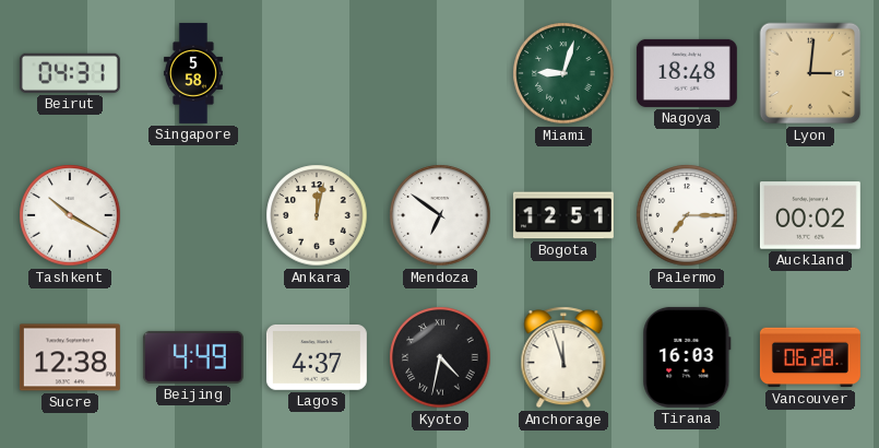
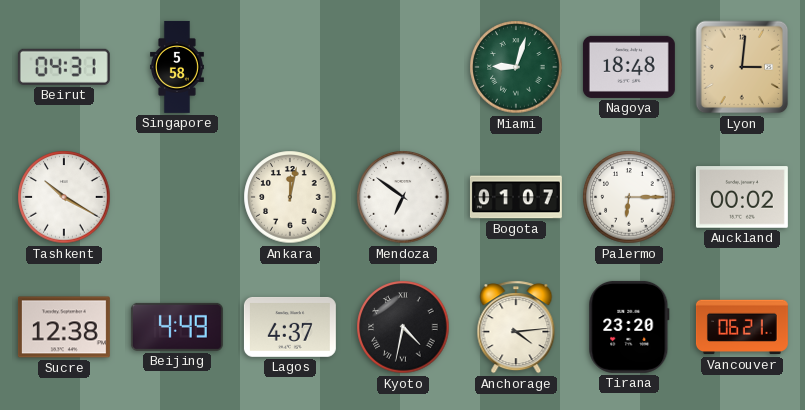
Bogota: 12:51 -> 01:07
Palermo: 7:15 -> 6:15
Anchorage: 11:57 -> 4:14
Tirana: 16:03 -> 23:20
Vancouver: 06:28 -> 06:21
